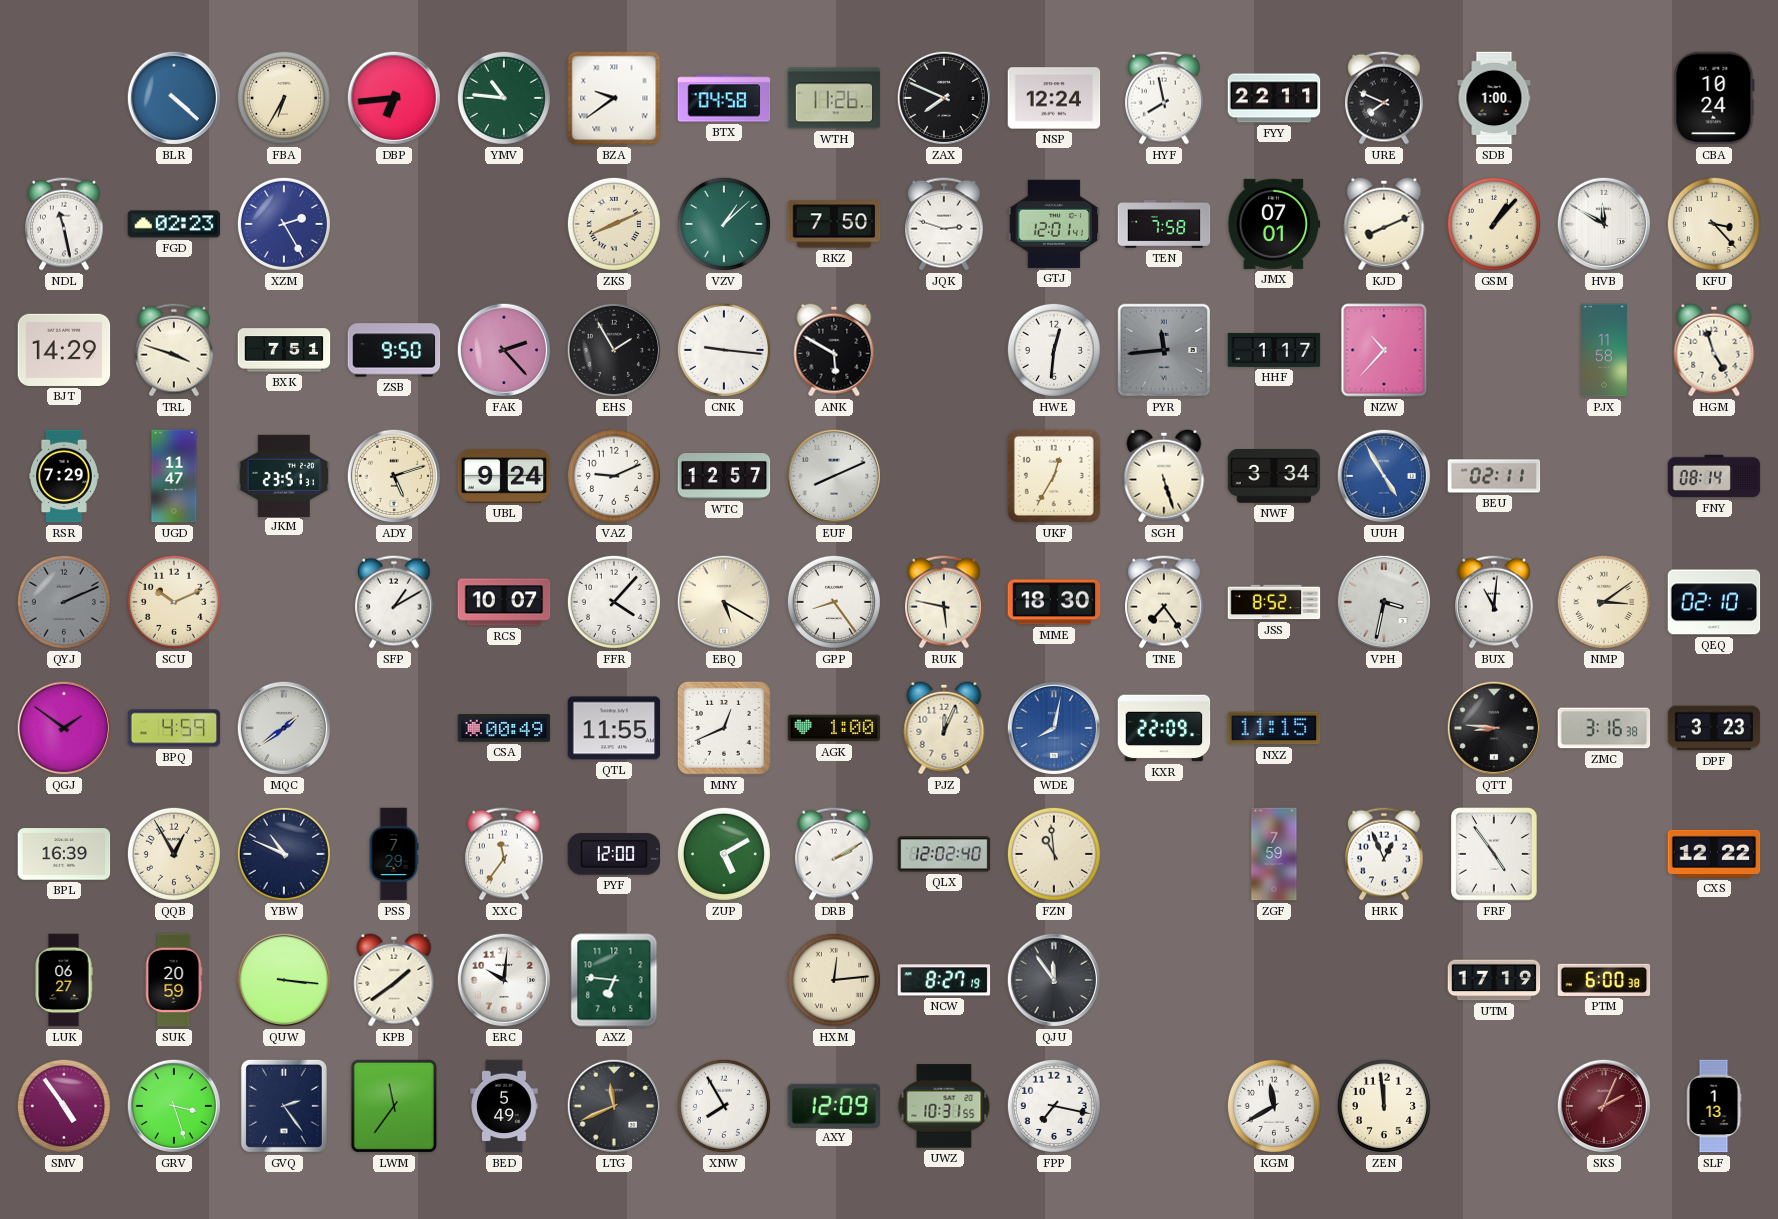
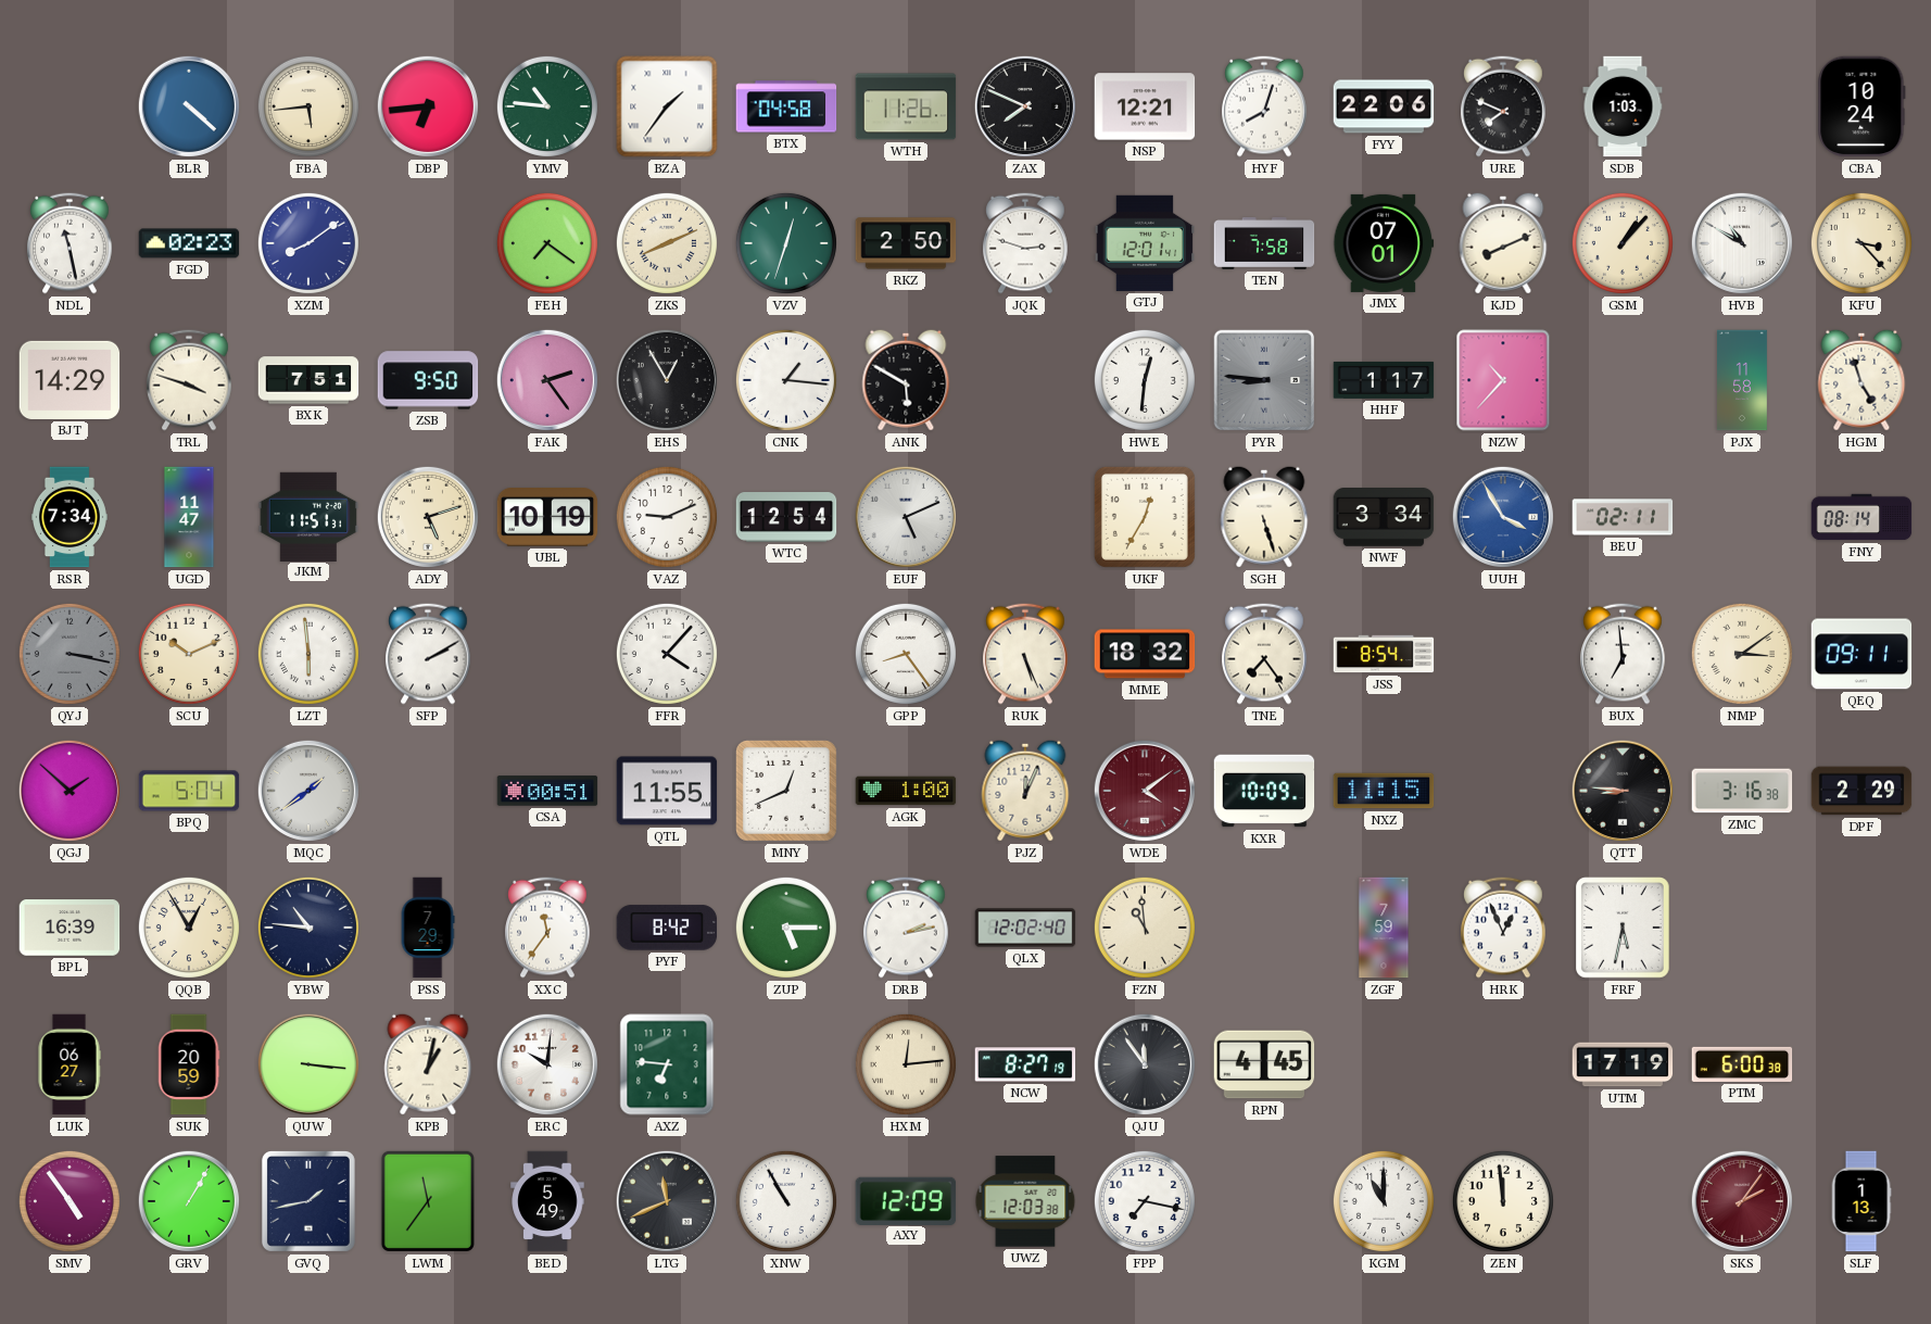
FBA: 6:35 -> 5:44
BZA: 9:39 -> 1:36
NSP: 12:24 -> 12:21
HYF: 7:58 -> 8:03
FYY: 22:11 -> 22:06
SDB: 1:00 -> 1:03
XZM: 2:25 -> 8:09
FEH: none -> 7:21
VZV: 1:08 -> 12:33
RKZ: 7:50 -> 2:50
HVB: 11:50 -> 10:50
FAK: 2:23 -> 2:24
EHS: 1:55 -> 12:55
CNK: 9:16 -> 1:16
PYR: 11:44 -> 8:46
RSR: 7:29 -> 7:34
JKM: 23:51 -> 11:51
UBL: 9:24 -> 10:19
WTC: 12:57 -> 12:54
EUF: 8:11 -> 5:11
UUH: 4:55 -> 3:55
QYJ: 2:11 -> 3:17
LZT: none -> 5:59
SFP: 1:10 -> 2:10
RCS: 10:07 -> none
EBQ: 5:20 -> none
RUK: 5:47 -> 5:26
MME: 18:30 -> 18:32
JSS: 8:52 -> 8:54
VPH: 3:32 -> none
BUX: 11:01 -> 6:59
QEQ: 02:10 -> 09:11
QGJ: 1:51 -> 1:52
BPQ: 4:59 -> 5:04
CSA: 00:49 -> 00:51
WDE: 8:02 -> 4:09
WDE dial: blue -> burgundy
KXR: 22:09 -> 10:09
DPF: 3:23 -> 2:29
YBW: 10:49 -> 10:46
PYF: 12:00 -> 8:42
ZUP: 5:10 -> 5:15
DRB: 2:10 -> 2:13
FRF: 4:54 -> 5:32
CXS: 12:22 -> none
KPB: 1:39 -> 1:02
RPN: none -> 4:45
GRV: 3:27 -> 1:05
GVQ: 2:24 -> 1:43
XNW: 7:55 -> 10:55
UWZ: 10:31 -> 12:03
KGM: 11:40 -> 11:00
SKS: 2:04 -> 2:06
